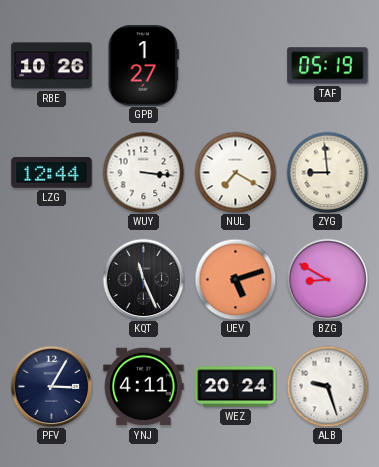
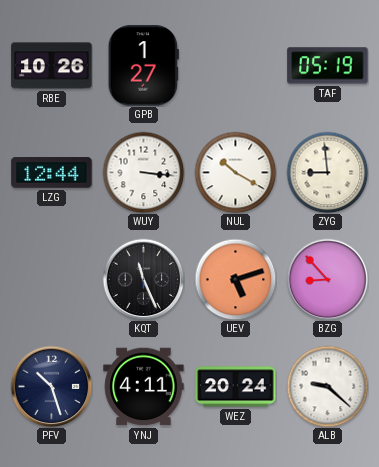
NUL: 7:20 -> 10:20
BZG: 8:50 -> 8:53
PFV: 3:05 -> 10:27
ALB: 9:27 -> 9:22
